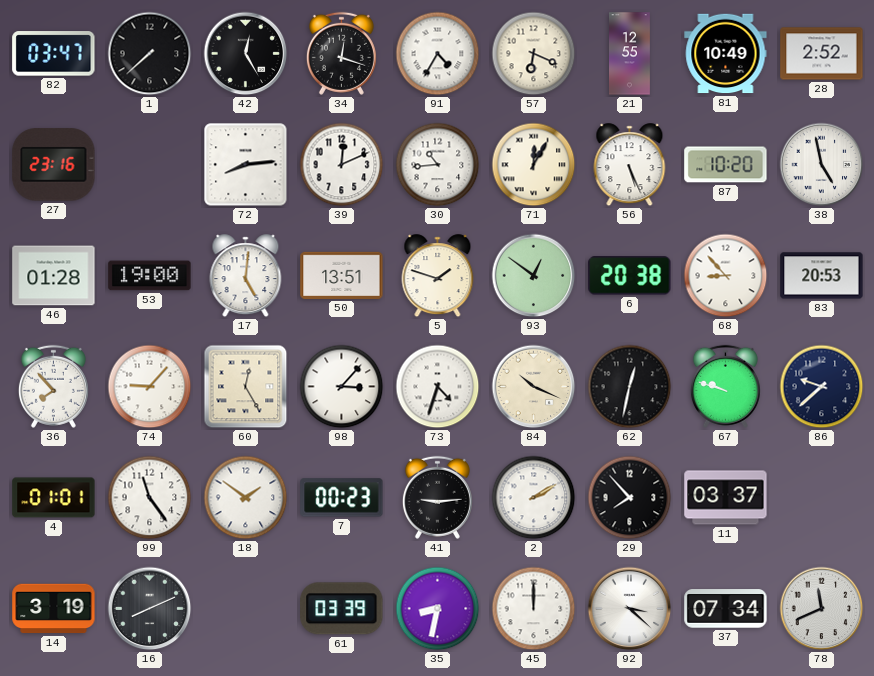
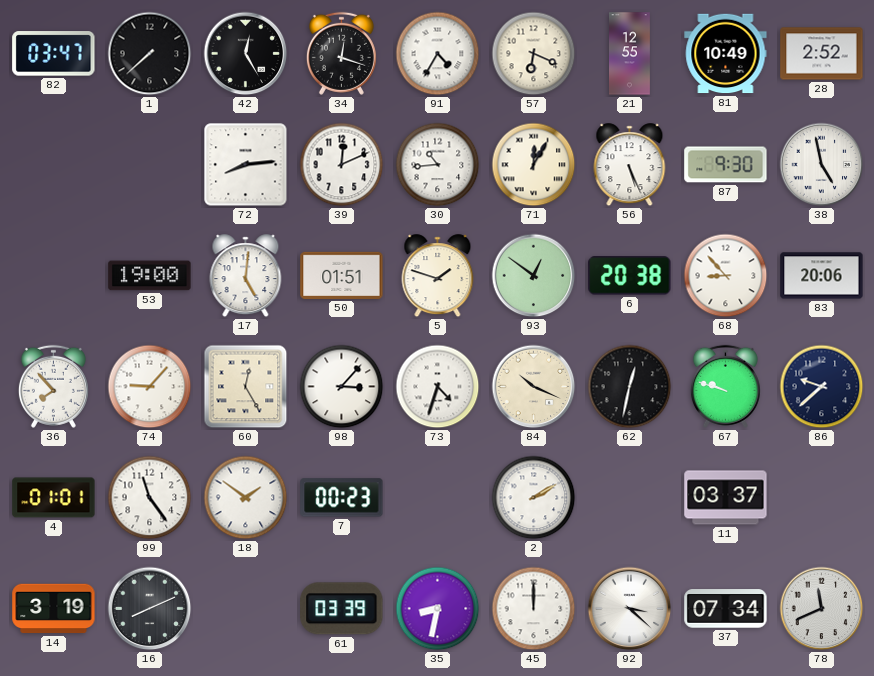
27: 23:16 -> none
87: 10:20 -> 9:30
46: 01:28 -> none
50: 13:51 -> 01:51
83: 20:53 -> 20:06
41: 9:14 -> none
29: 7:53 -> none
